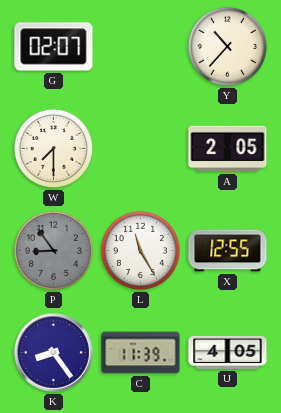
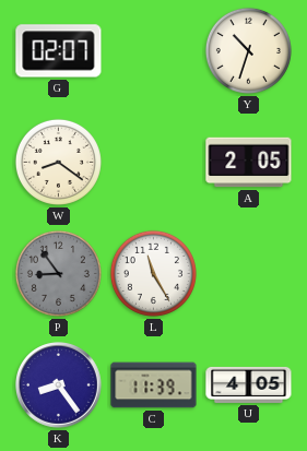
Y: 10:37 -> 10:33
W: 7:30 -> 8:21
X: 12:55 -> none
